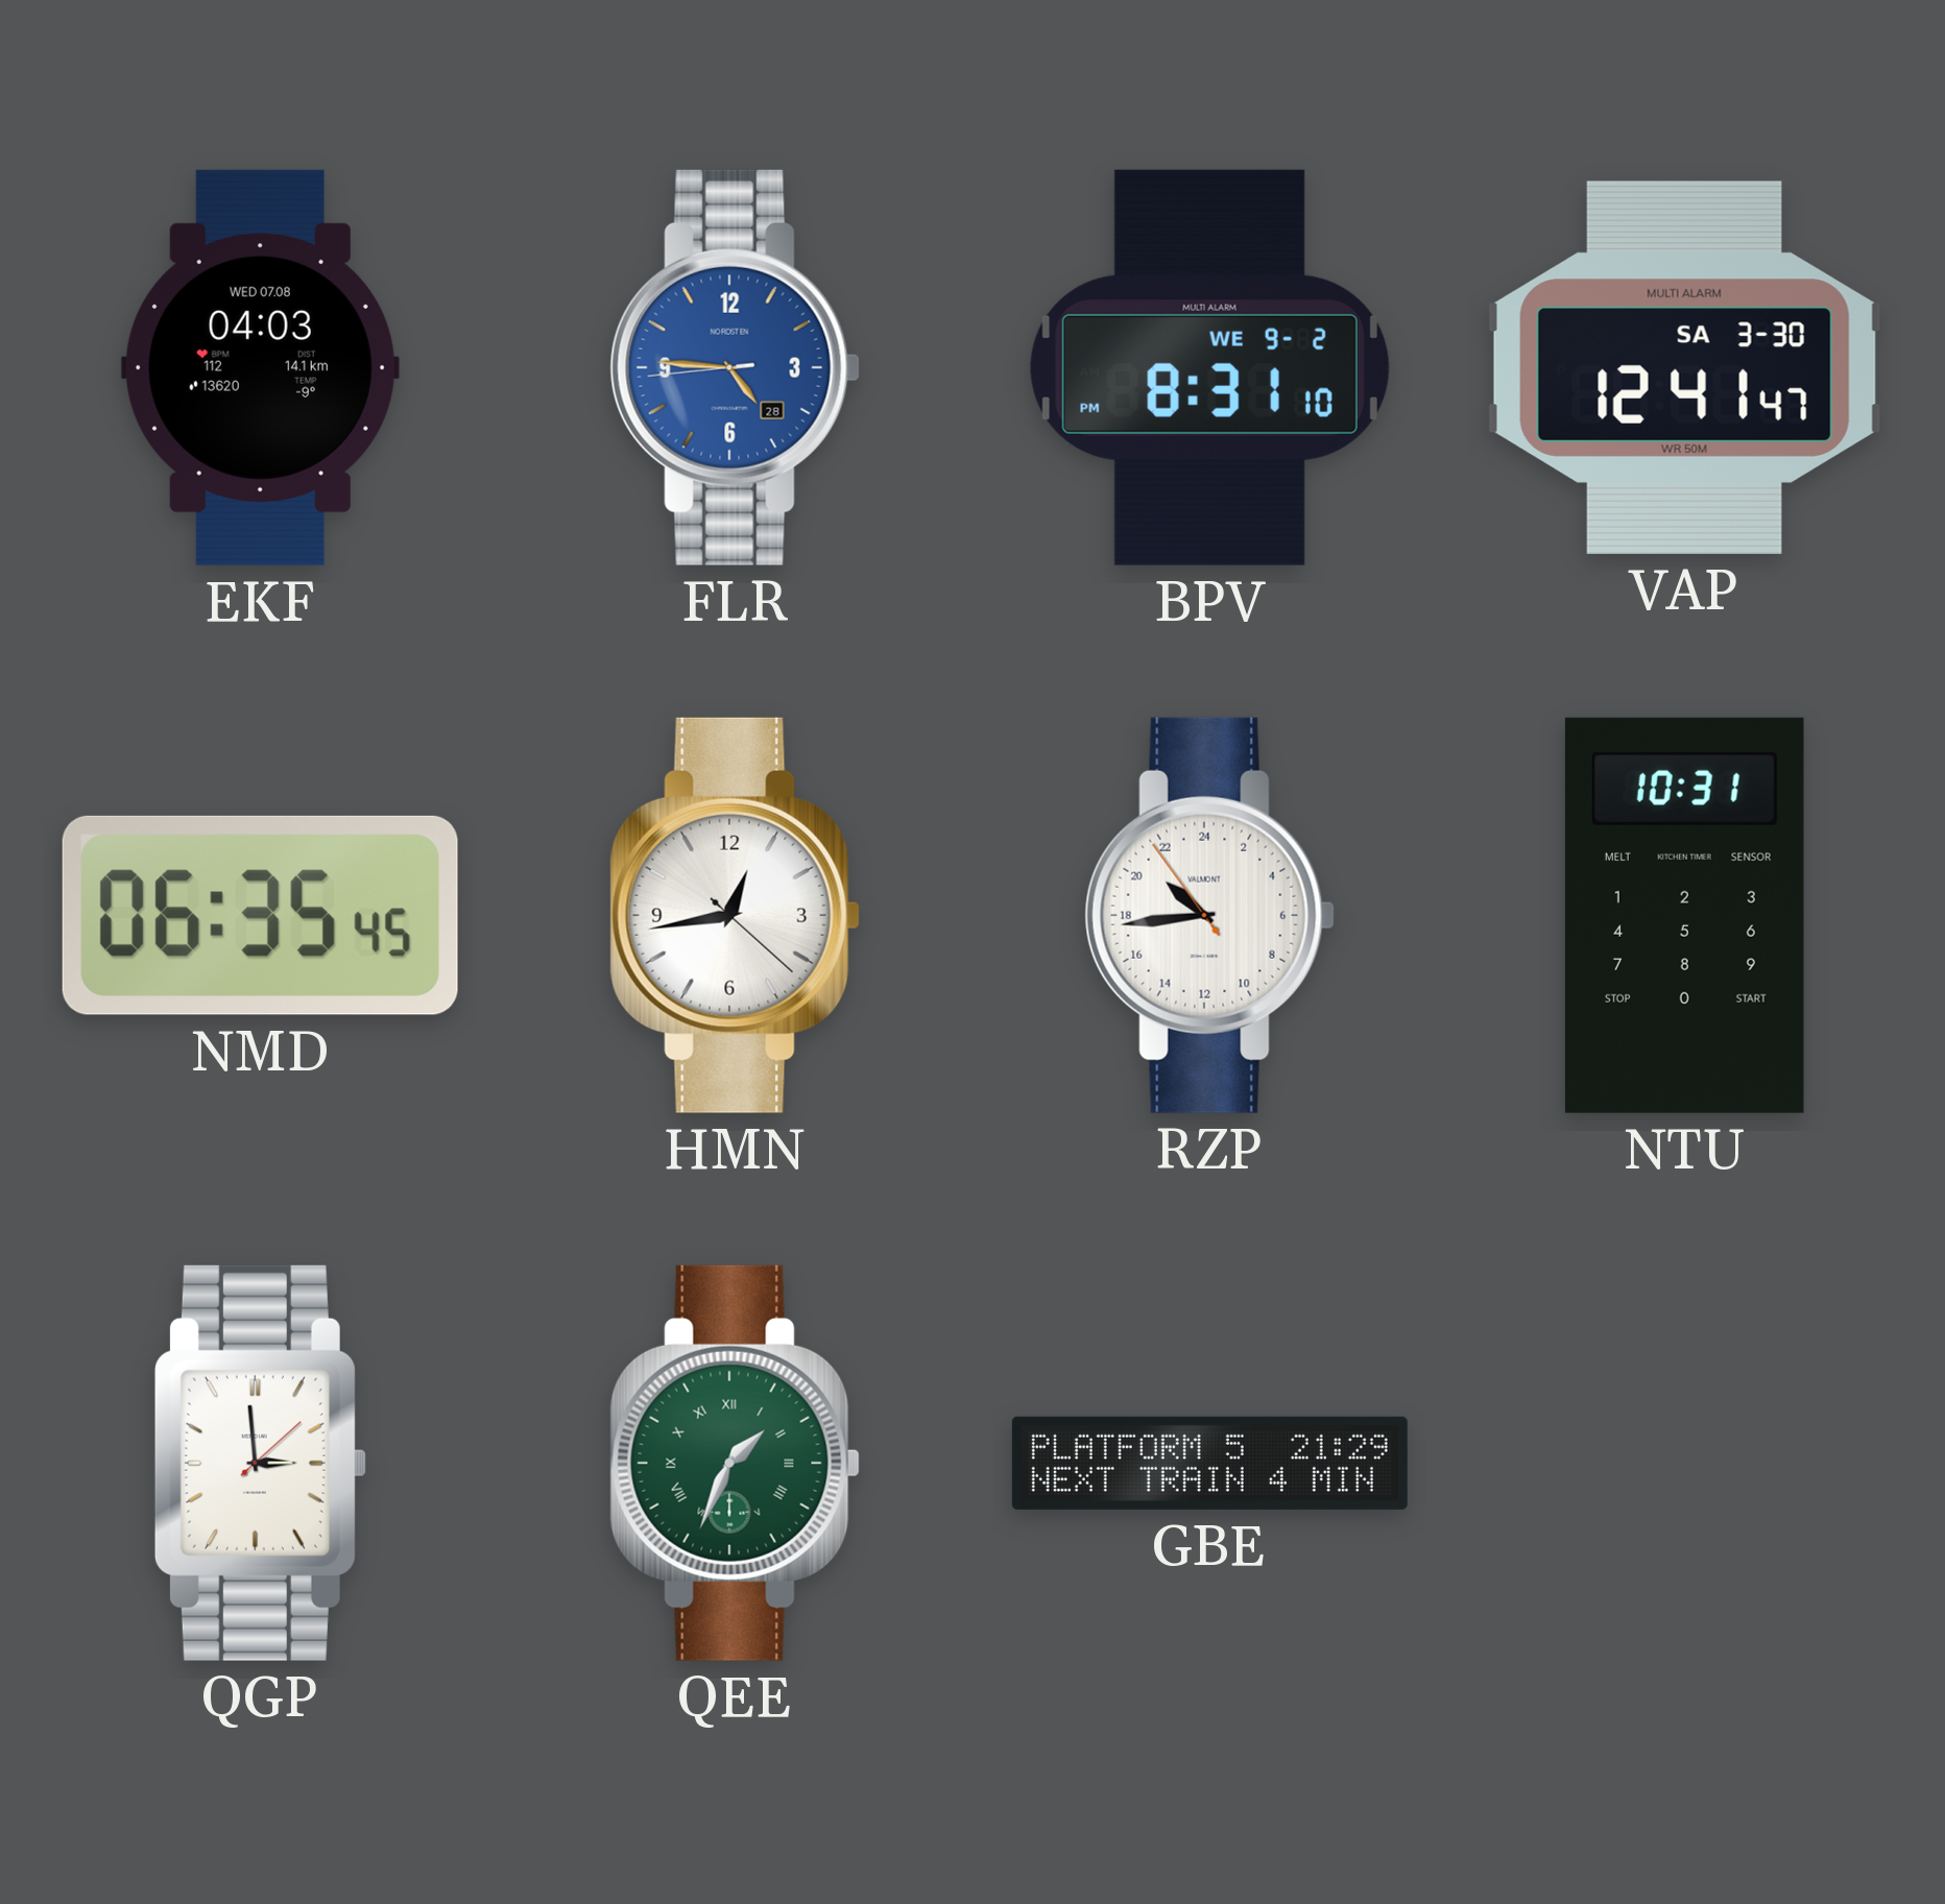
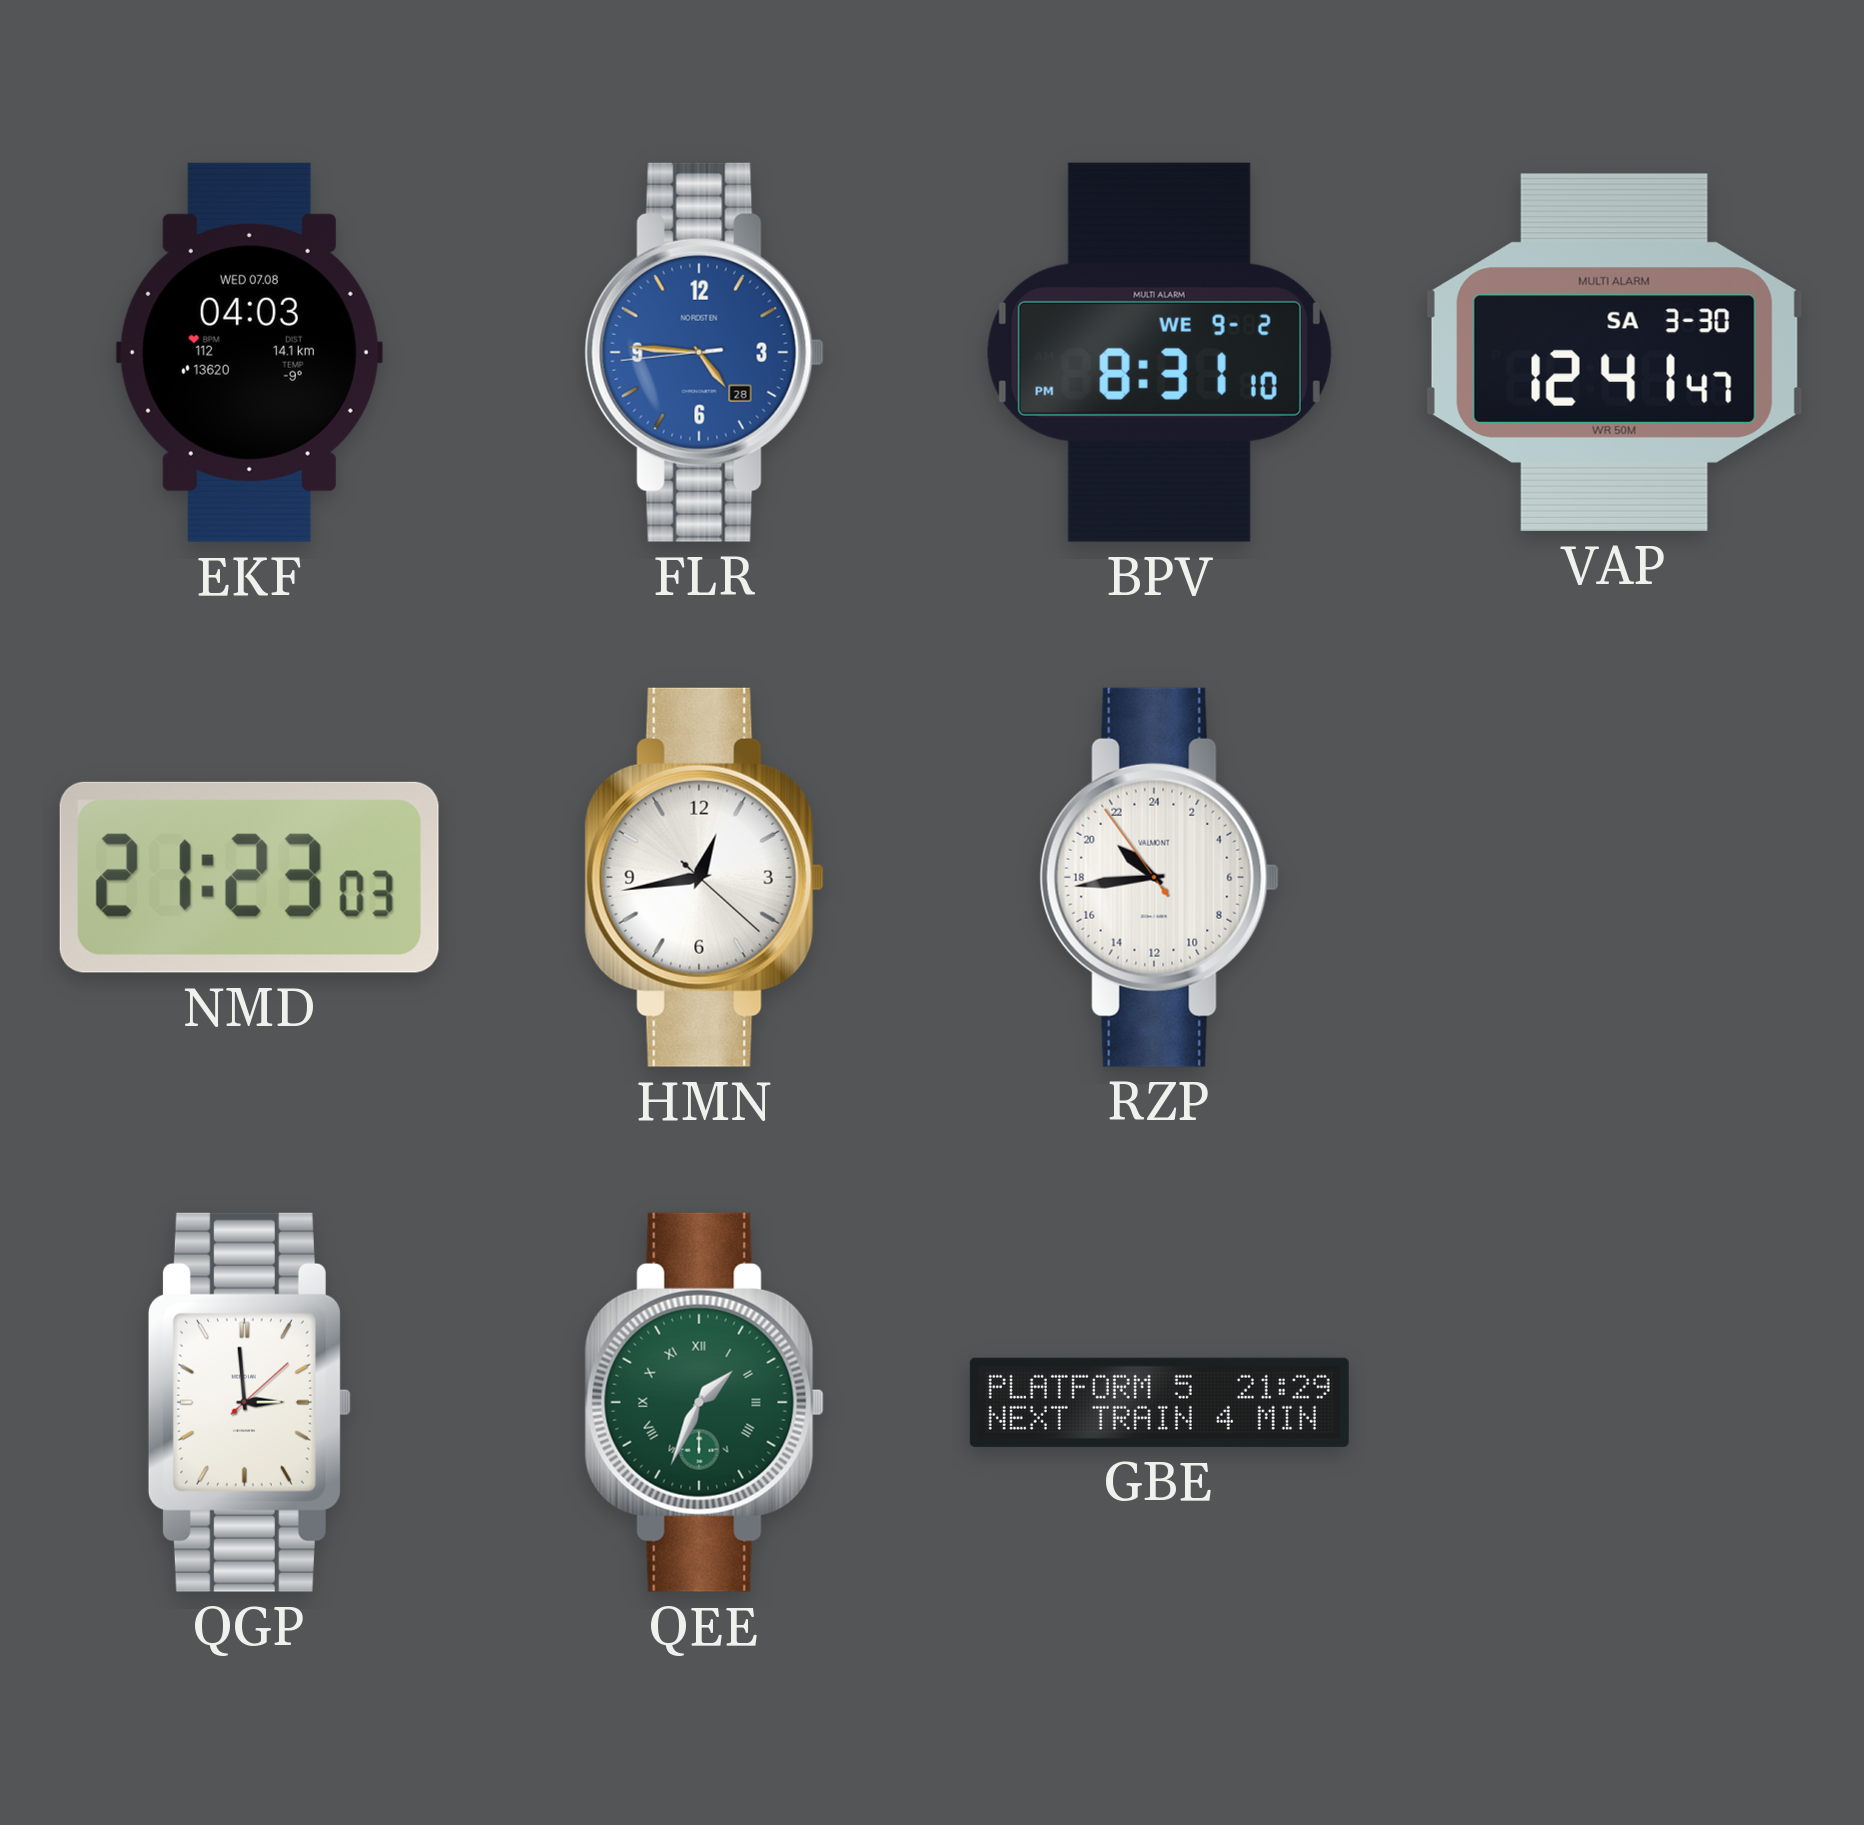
NMD: 06:35 -> 21:23
NTU: 10:31 -> none
